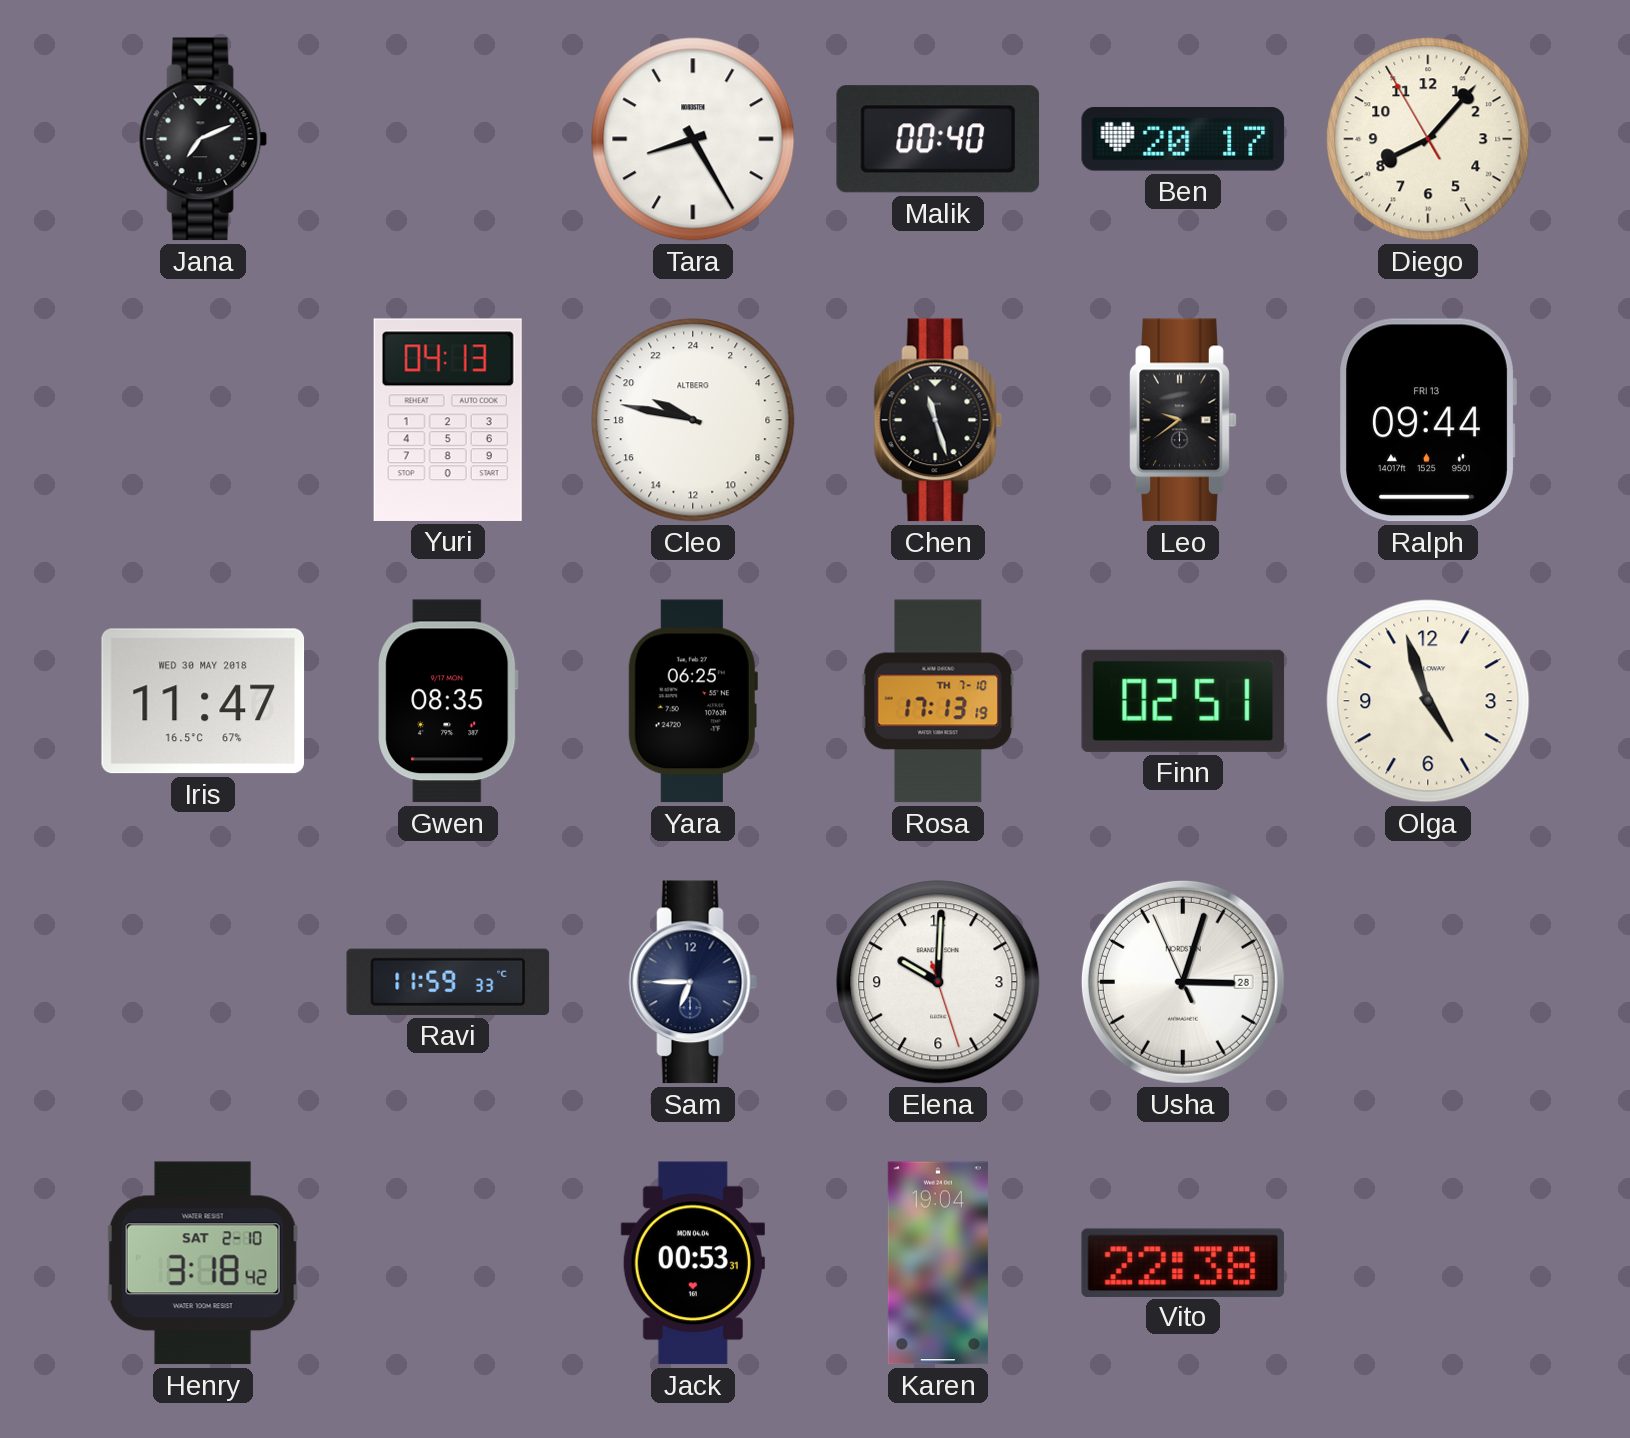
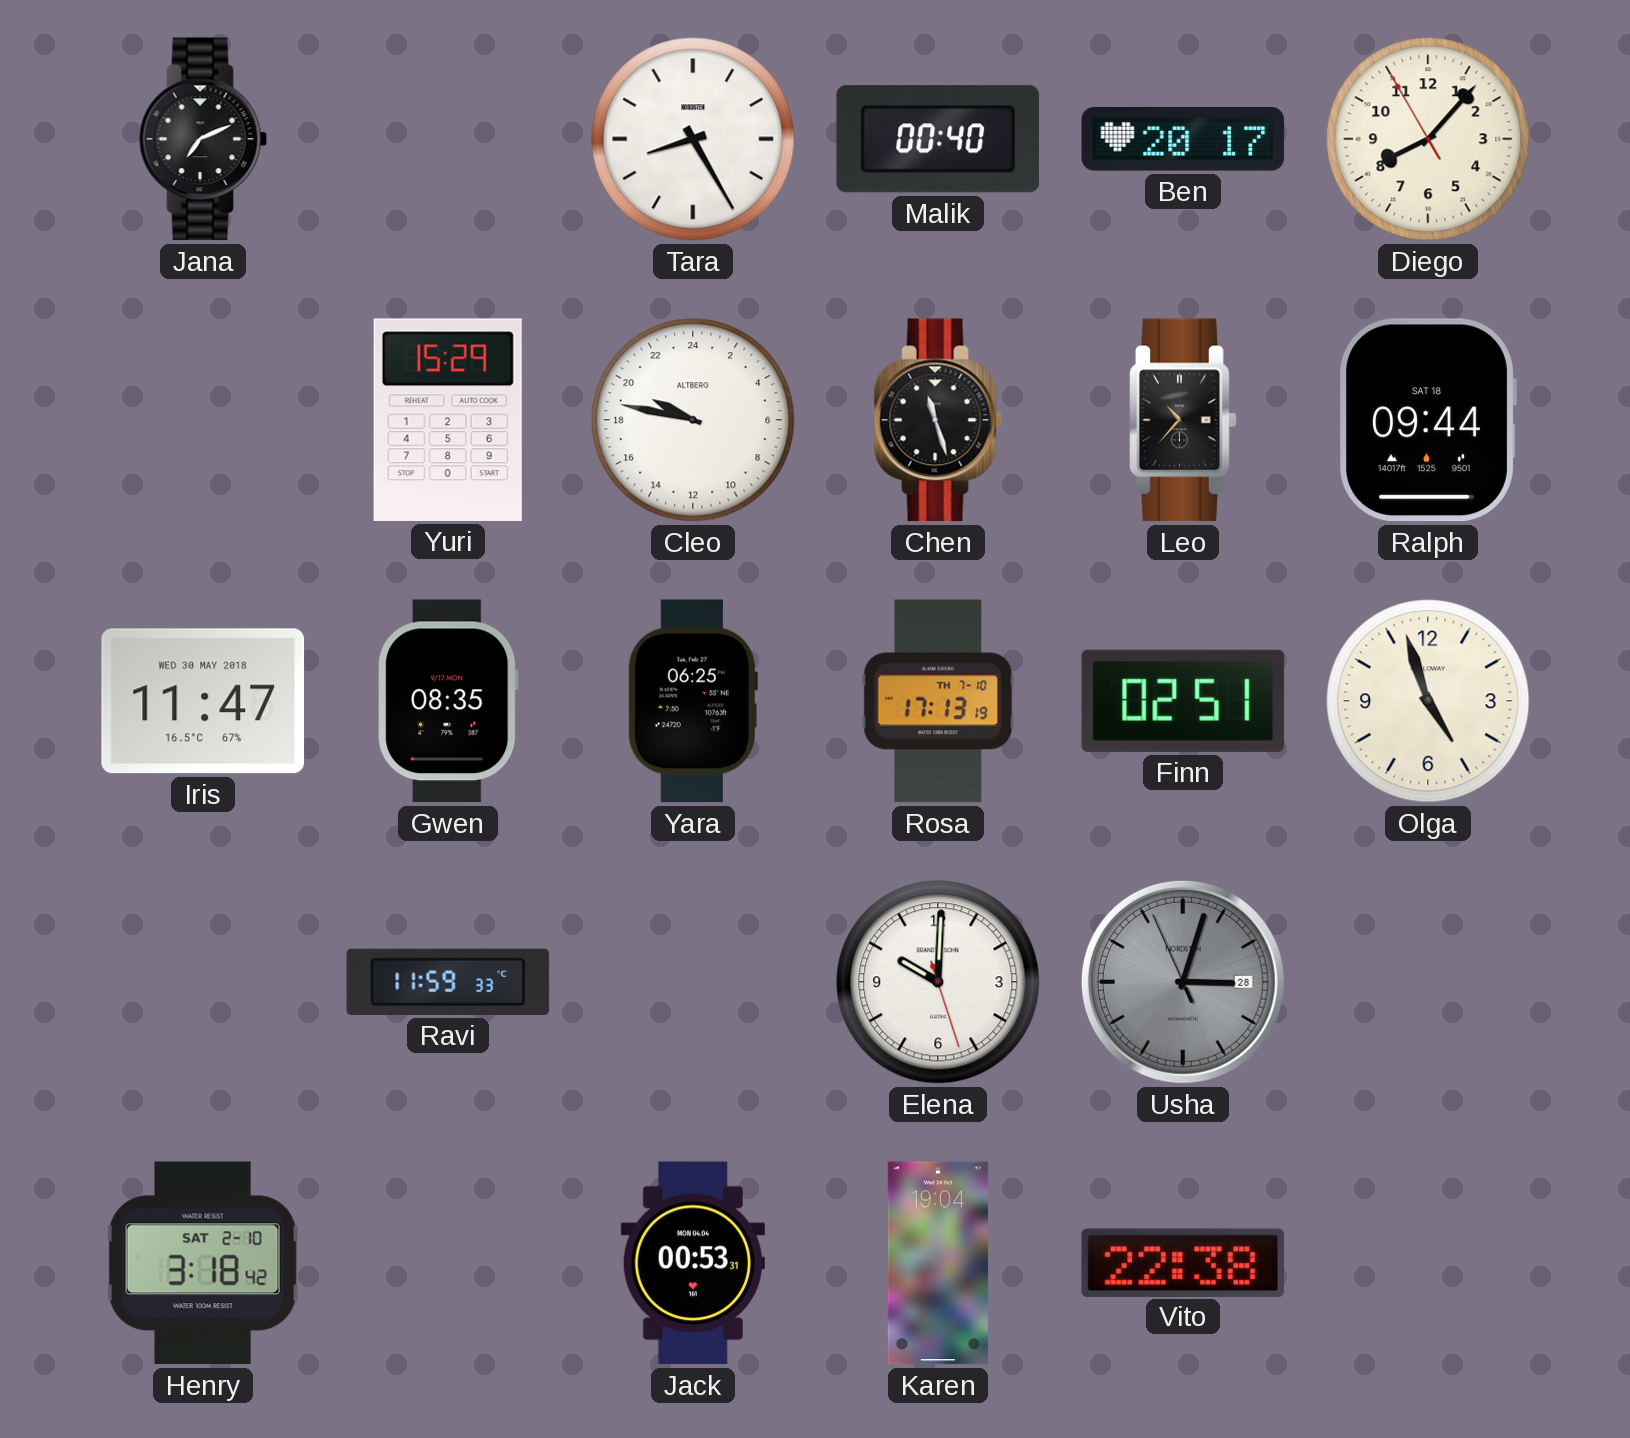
Yuri: 04:13 -> 15:29
Leo: 9:39 -> 10:37
Ralph date: FRI 13 -> SAT 18
Sam: 6:45 -> none
Usha dial: white -> grey
